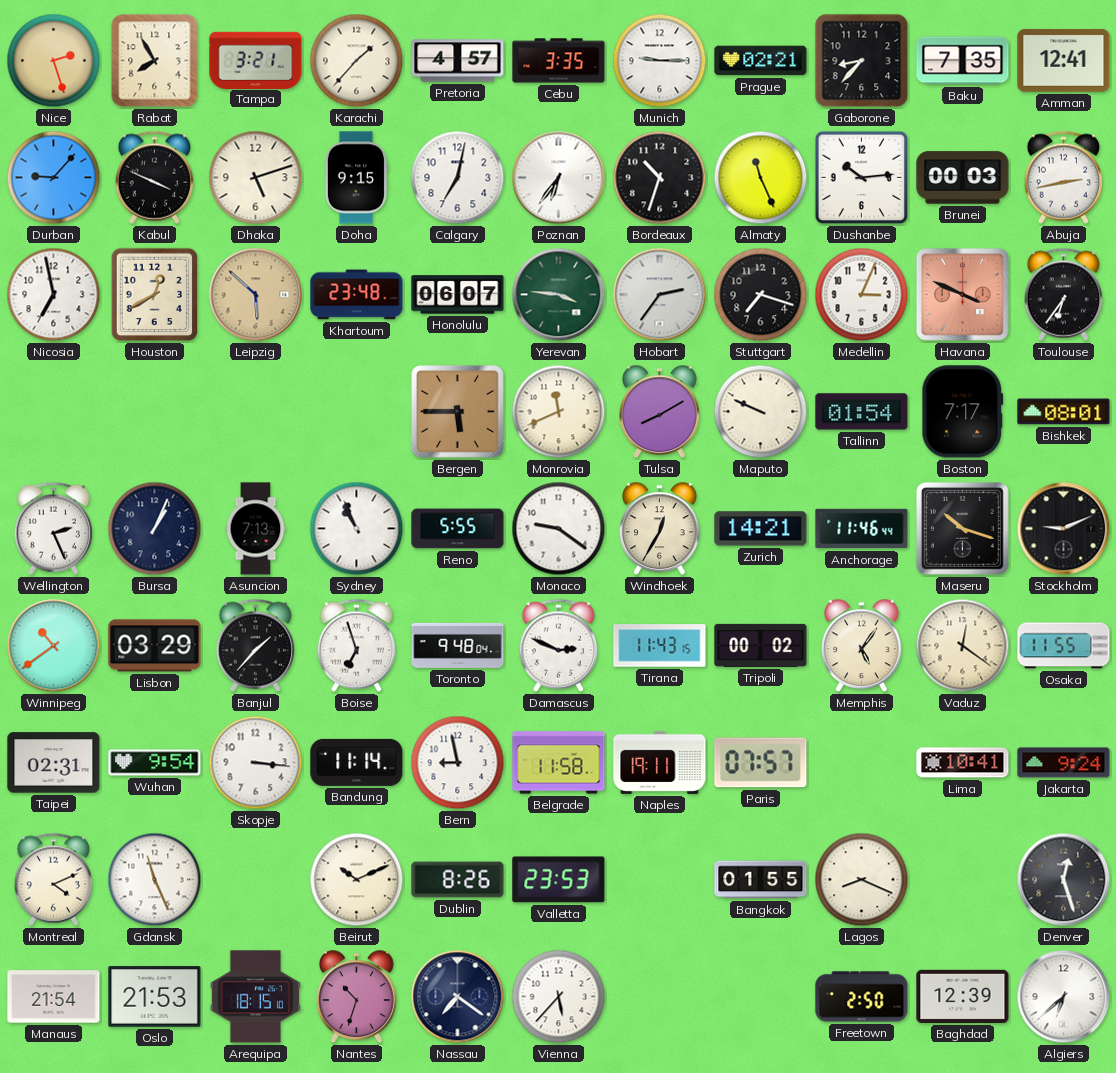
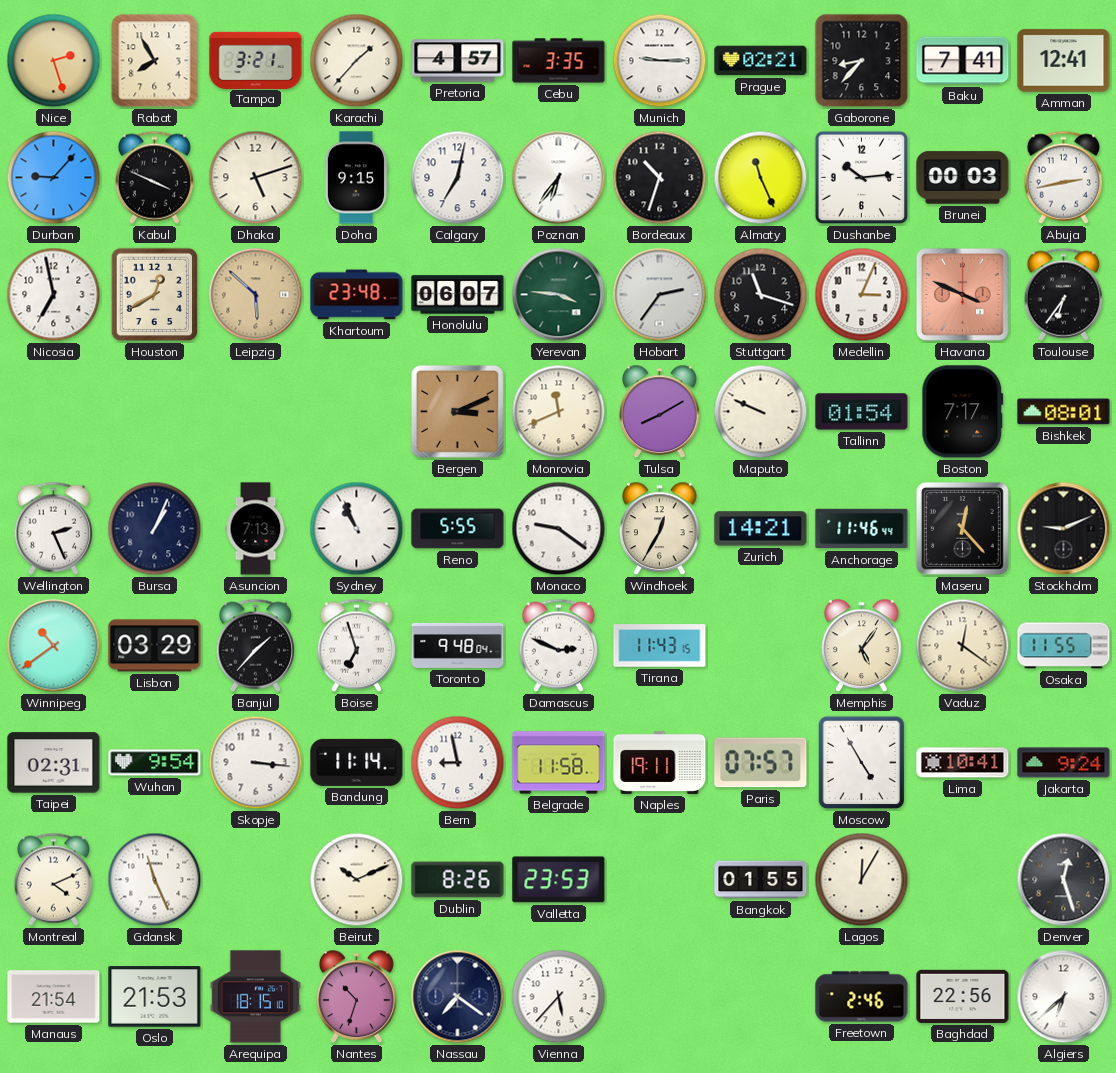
Baku: 7:35 -> 7:41
Stuttgart: 7:18 -> 11:18
Bergen: 5:45 -> 3:11
Maseru: 10:18 -> 12:23
Tripoli: 00:02 -> none
Moscow: none -> 4:55
Lagos: 8:19 -> 12:05
Freetown: 2:50 -> 2:46
Baghdad: 12:39 -> 22:56
